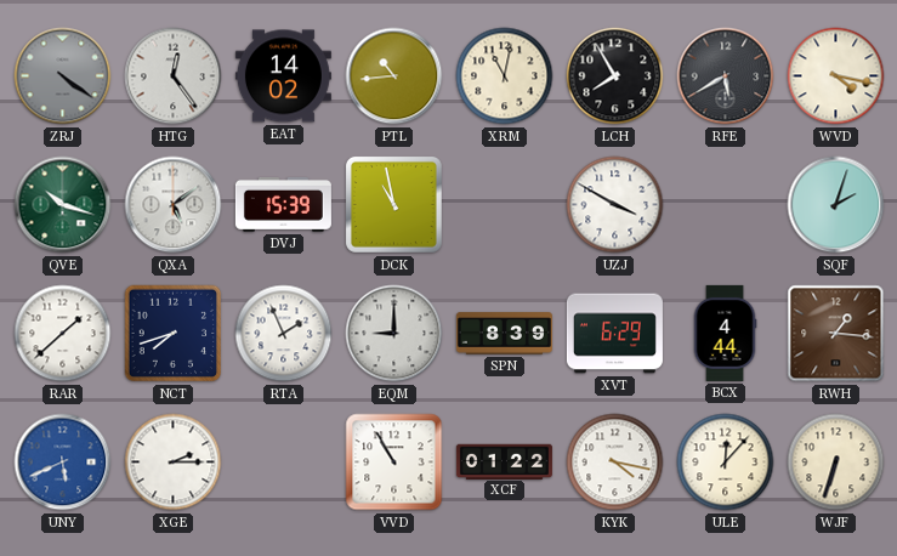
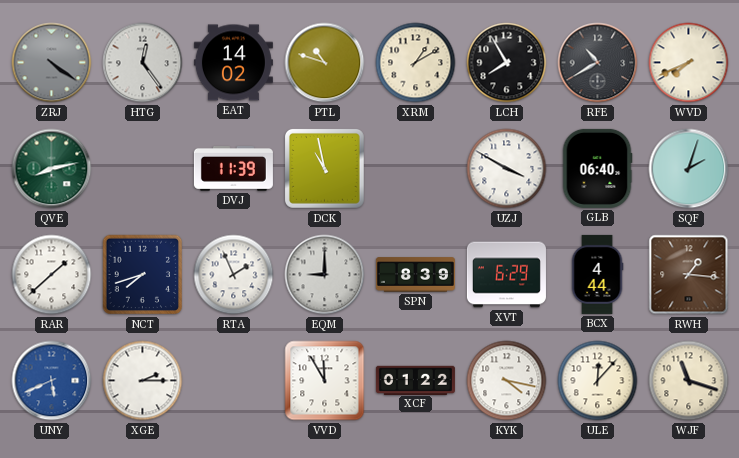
PTL: 10:44 -> 10:48
XRM: 11:02 -> 1:10
RFE: 5:40 -> 10:40
WVD: 4:17 -> 7:41
QVE: 10:18 -> 8:13
QXA: 5:09 -> none
DVJ: 15:39 -> 11:39
GLB: none -> 06:40
VVD: 10:55 -> 11:55
WJF: 6:33 -> 11:18
